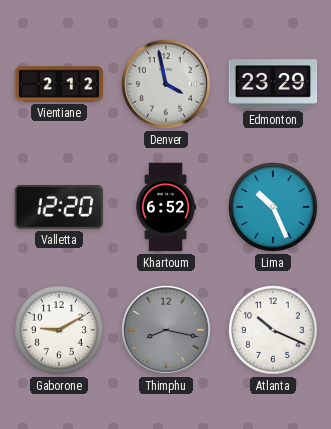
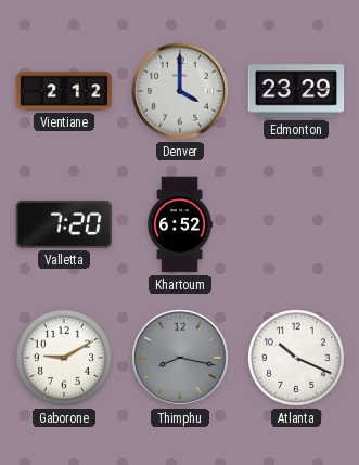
Denver: 3:58 -> 4:00
Valletta: 12:20 -> 7:20
Lima: 10:26 -> none
